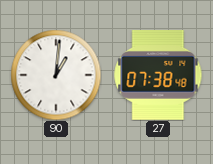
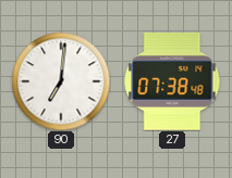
90: 1:01 -> 7:01
